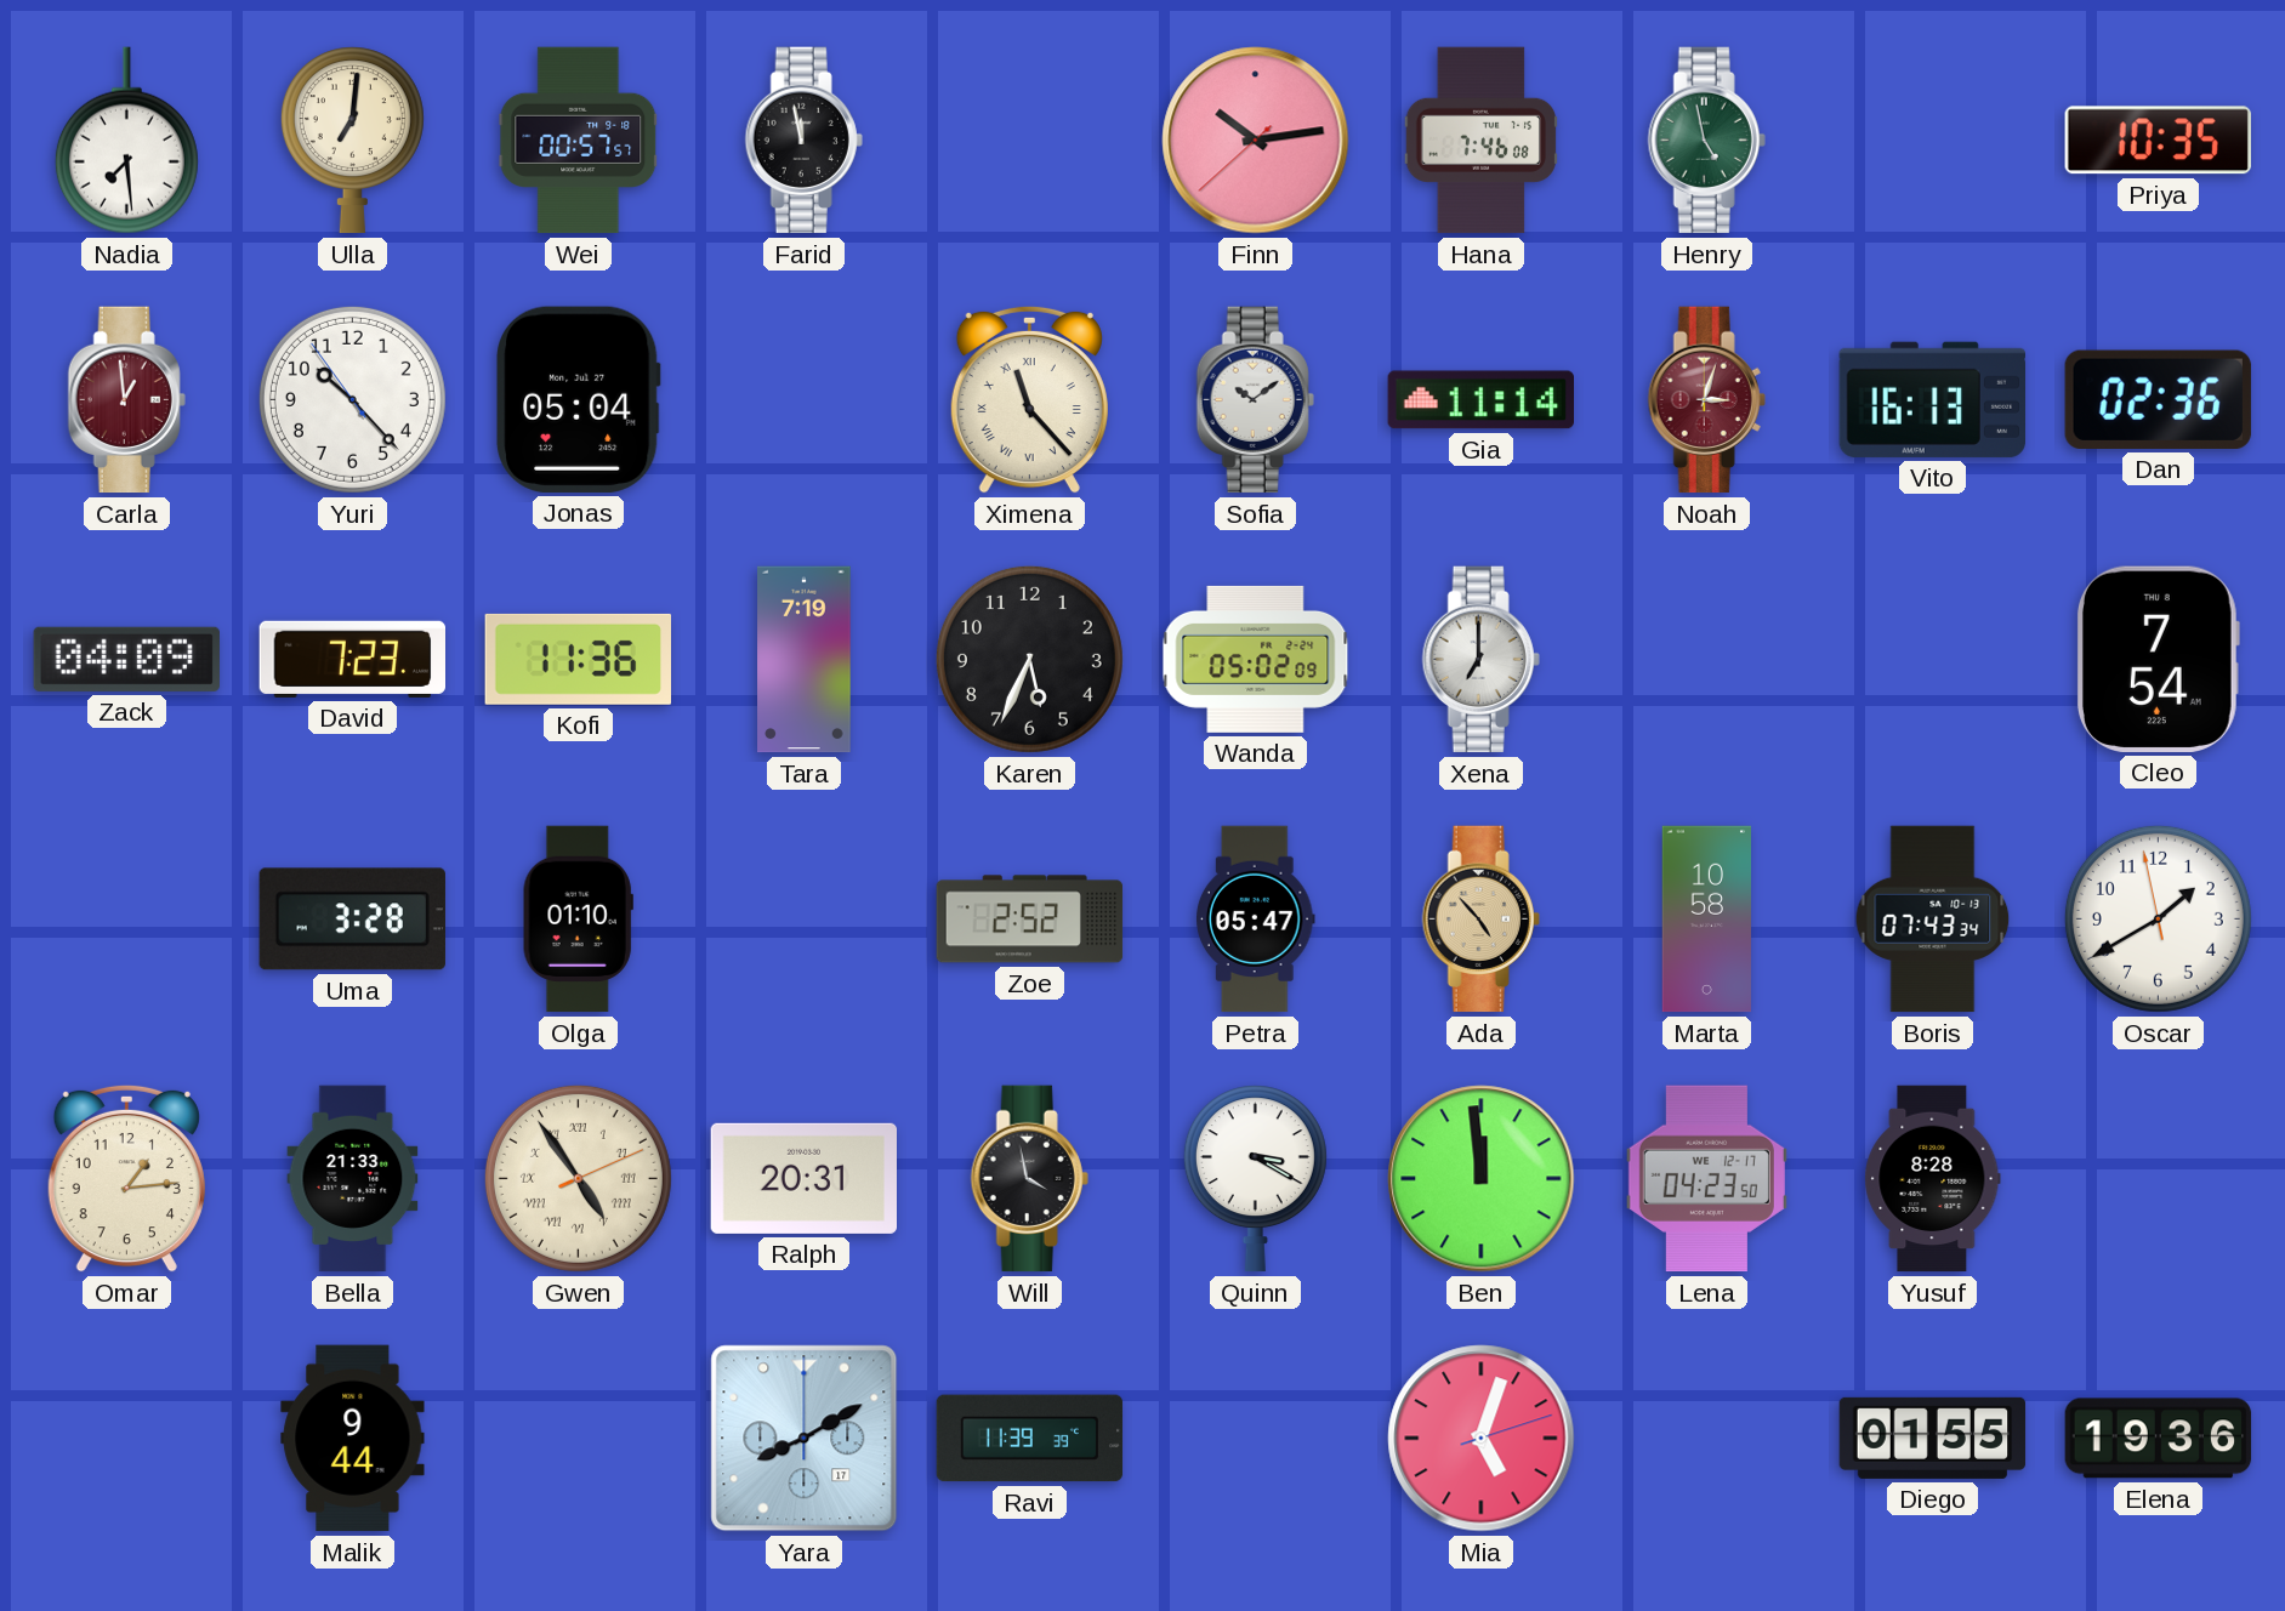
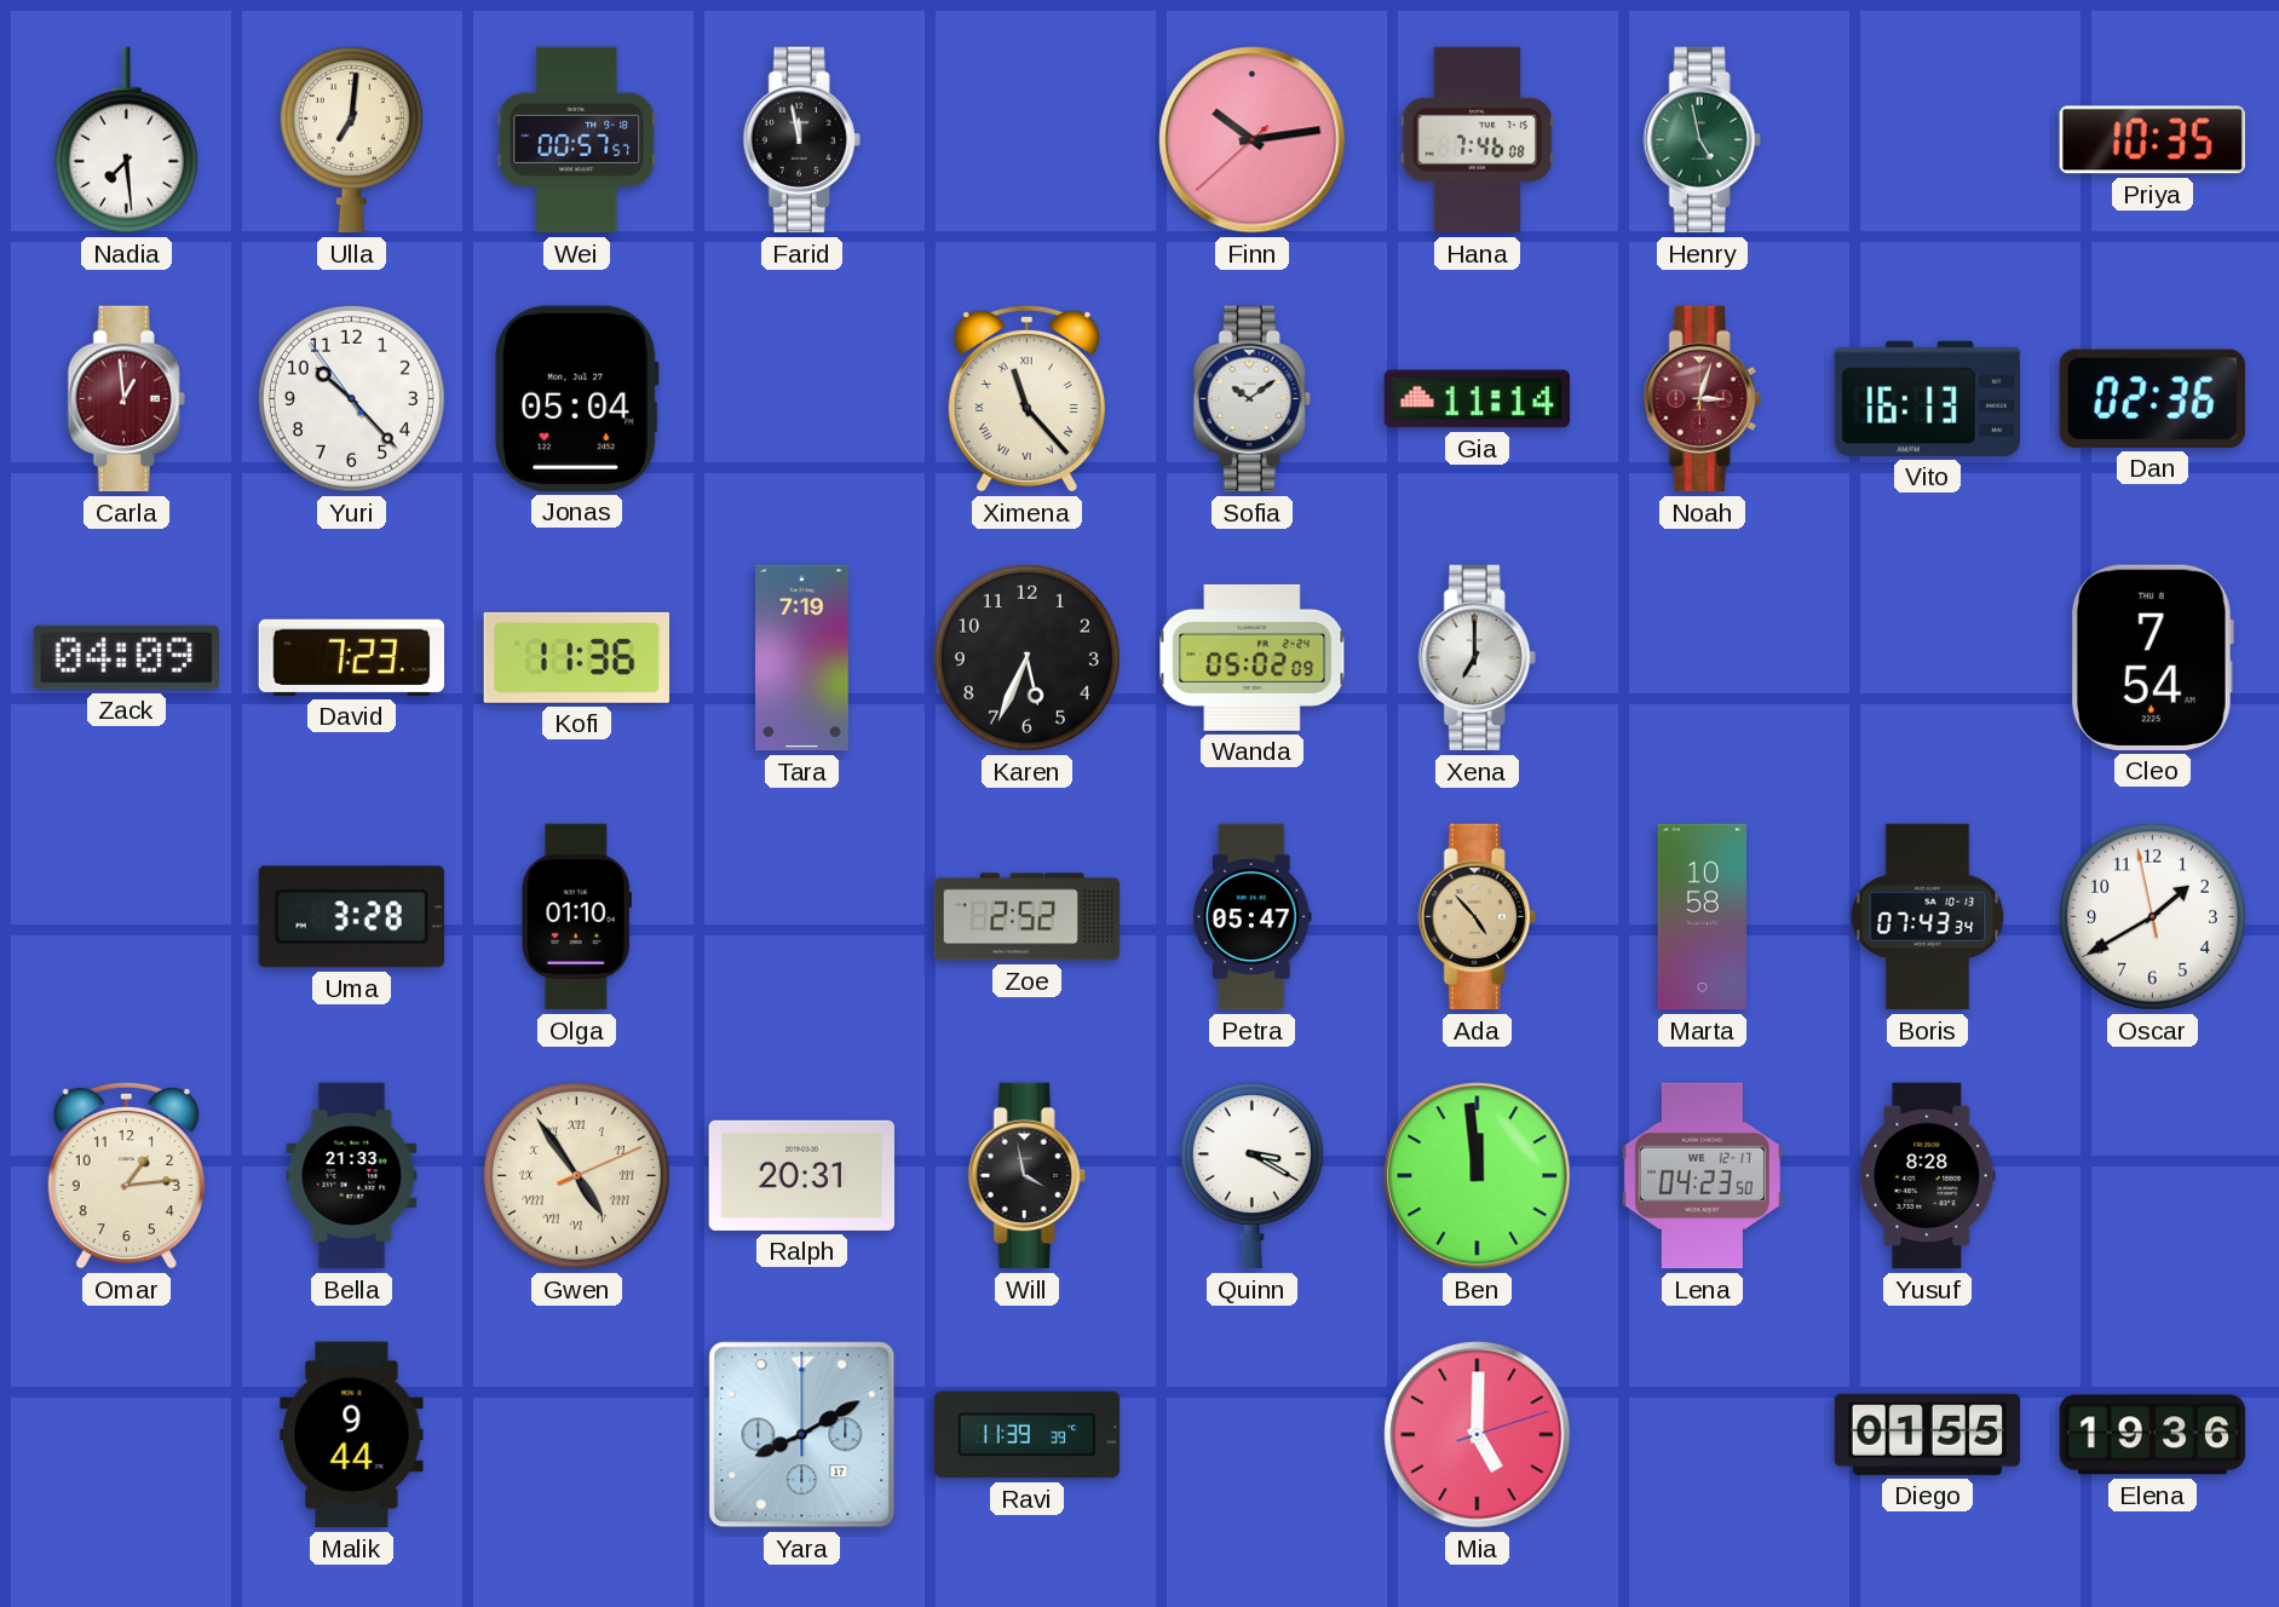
Mia: 5:03 -> 5:00
